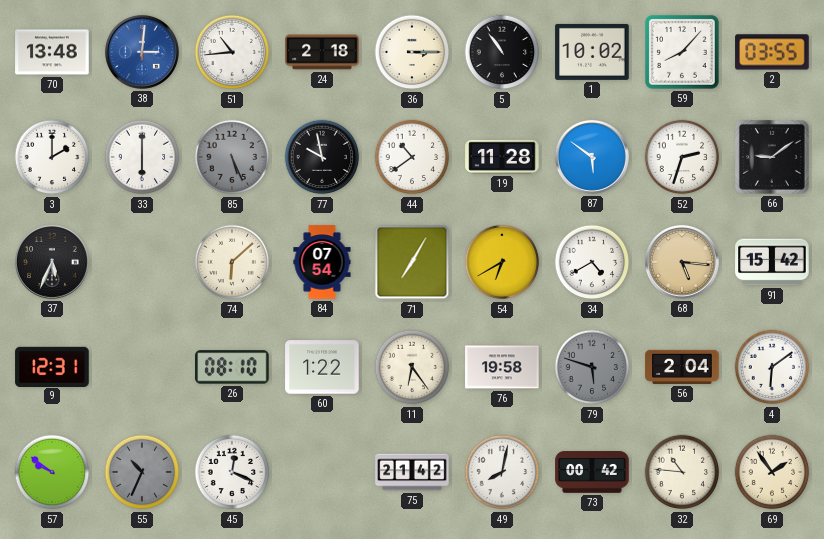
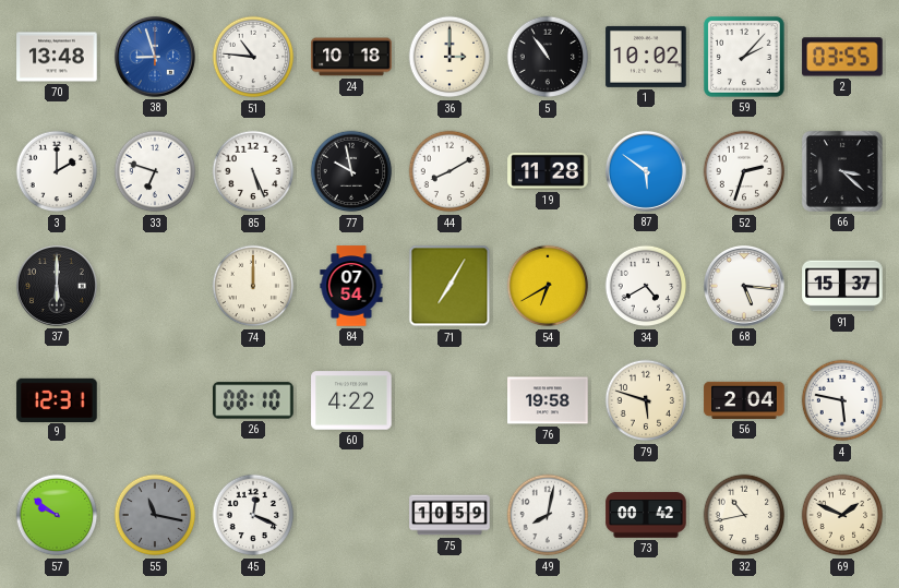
38: 3:01 -> 8:57
51: 10:44 -> 10:46
24: 2:18 -> 10:18
36: 3:15 -> 3:00
59: 8:07 -> 2:07
33: 6:00 -> 6:48
85 dial: grey -> white
44: 10:39 -> 8:10
66: 9:09 -> 3:22
37: 5:34 -> 6:00
74: 6:08 -> 12:00
68 dial: champagne -> white
91: 15:42 -> 15:37
60: 1:22 -> 4:22
11: 6:24 -> none
79 dial: grey -> cream
4: 6:09 -> 5:47
55: 10:34 -> 11:17
75: 21:42 -> 10:59
32: 10:46 -> 10:43
69: 1:54 -> 1:49
